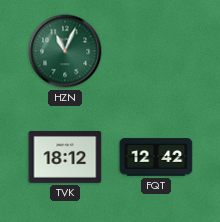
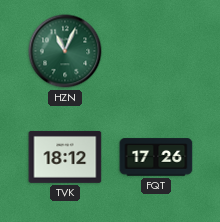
FQT: 12:42 -> 17:26
